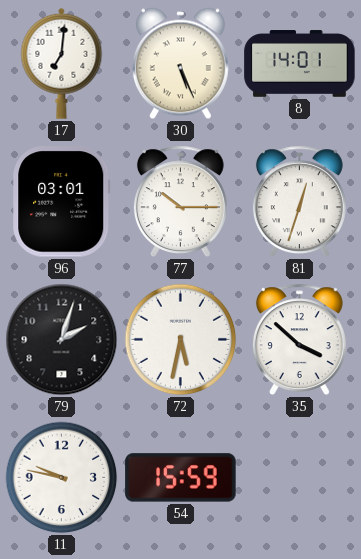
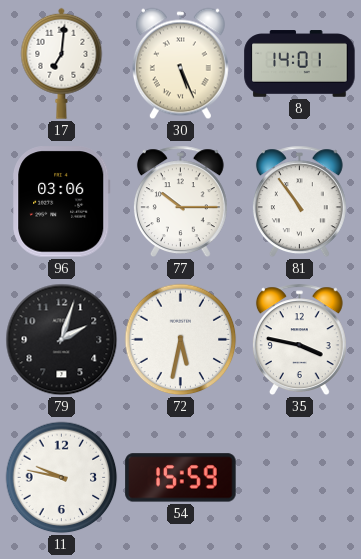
96: 03:01 -> 03:06
81: 12:33 -> 10:54
35: 3:52 -> 3:47
